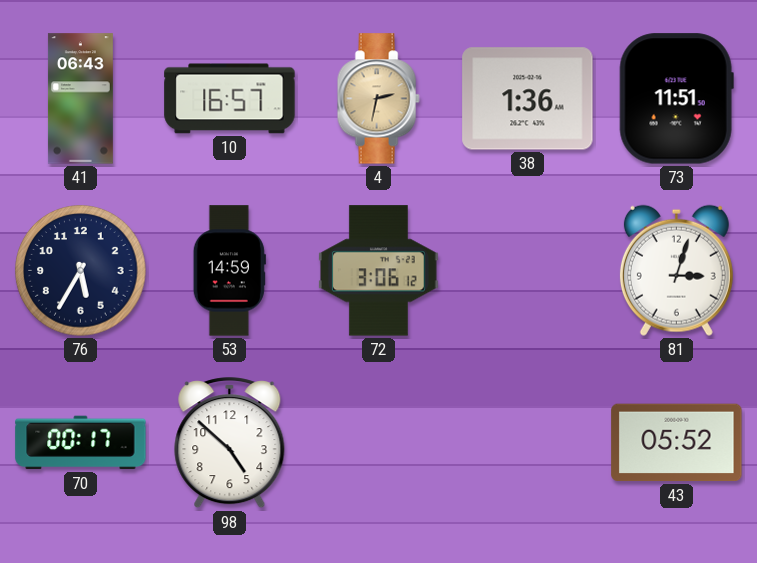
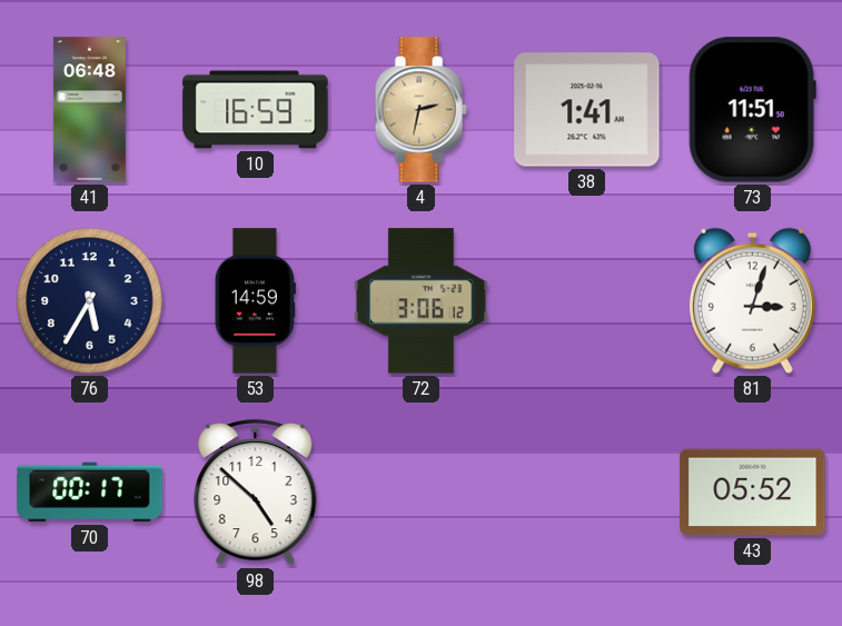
41: 06:43 -> 06:48
10: 16:57 -> 16:59
38: 1:36 -> 1:41
